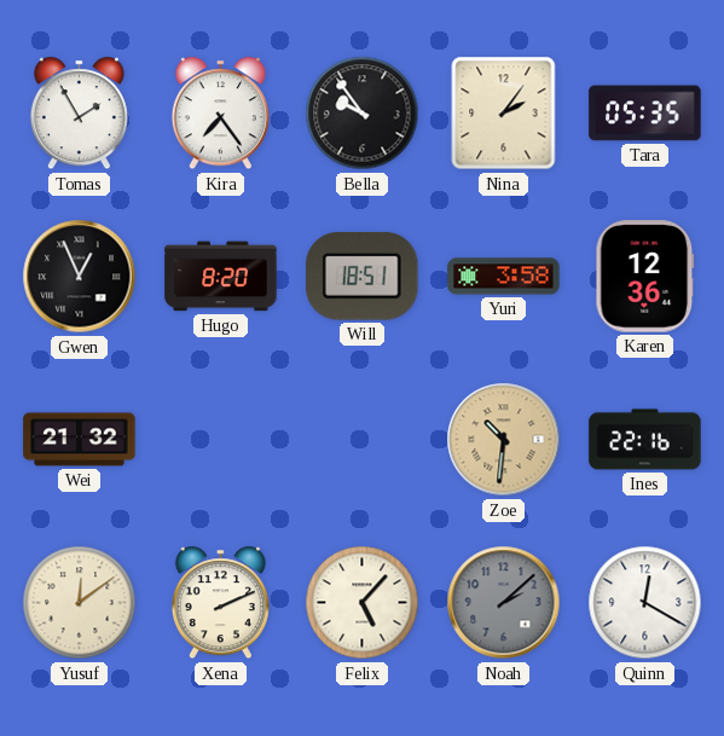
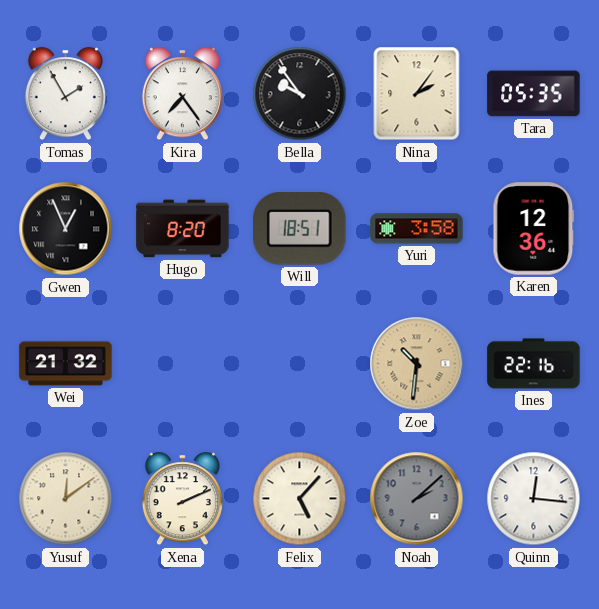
Quinn: 12:20 -> 12:16
